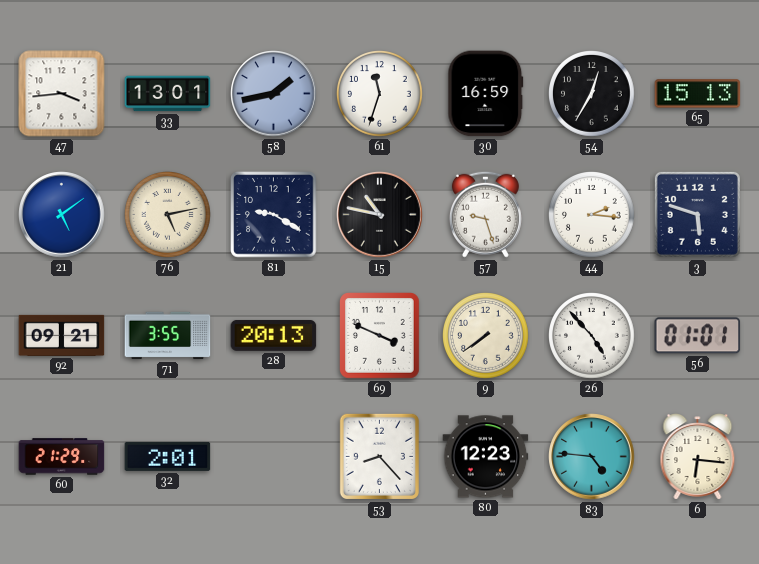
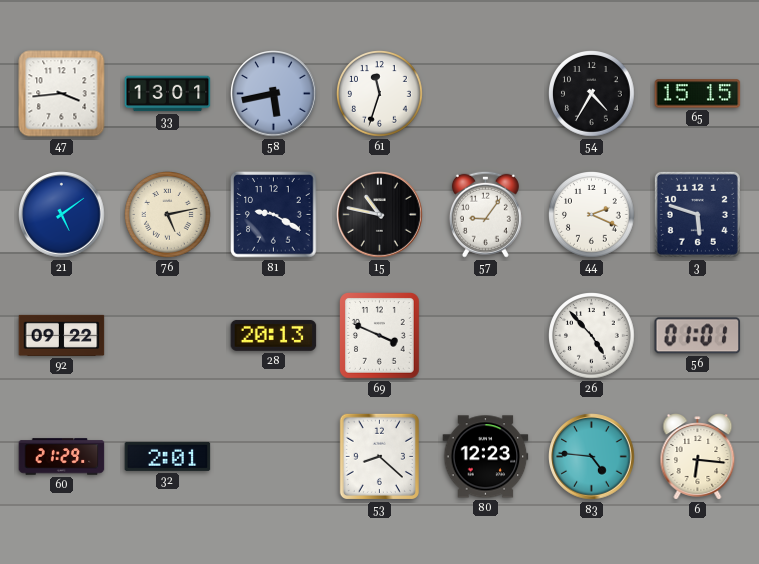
58: 1:43 -> 5:43
30: 16:59 -> none
54: 12:35 -> 4:35
65: 15:13 -> 15:15
57: 9:27 -> 9:06
44: 2:16 -> 2:19
92: 09:21 -> 09:22
71: 3:55 -> none
9: 7:39 -> none
53: 8:23 -> 8:22
